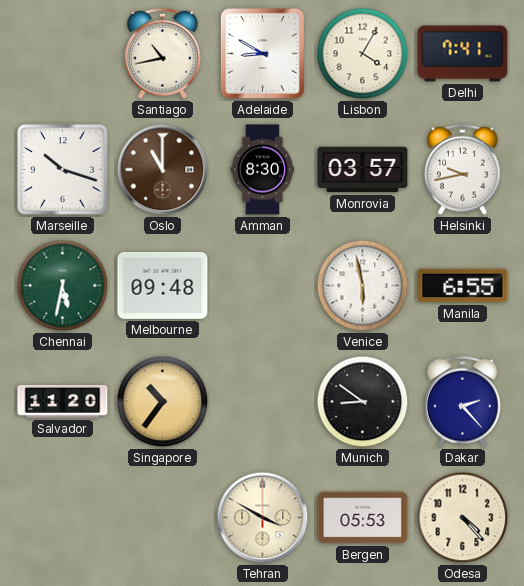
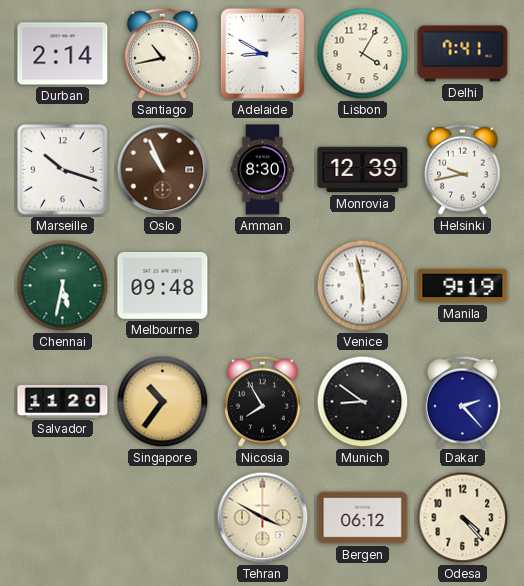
Durban: none -> 2:14
Oslo: 11:00 -> 10:56
Monrovia: 03:57 -> 12:39
Manila: 6:55 -> 9:19
Nicosia: none -> 7:55
Bergen: 05:53 -> 06:12
